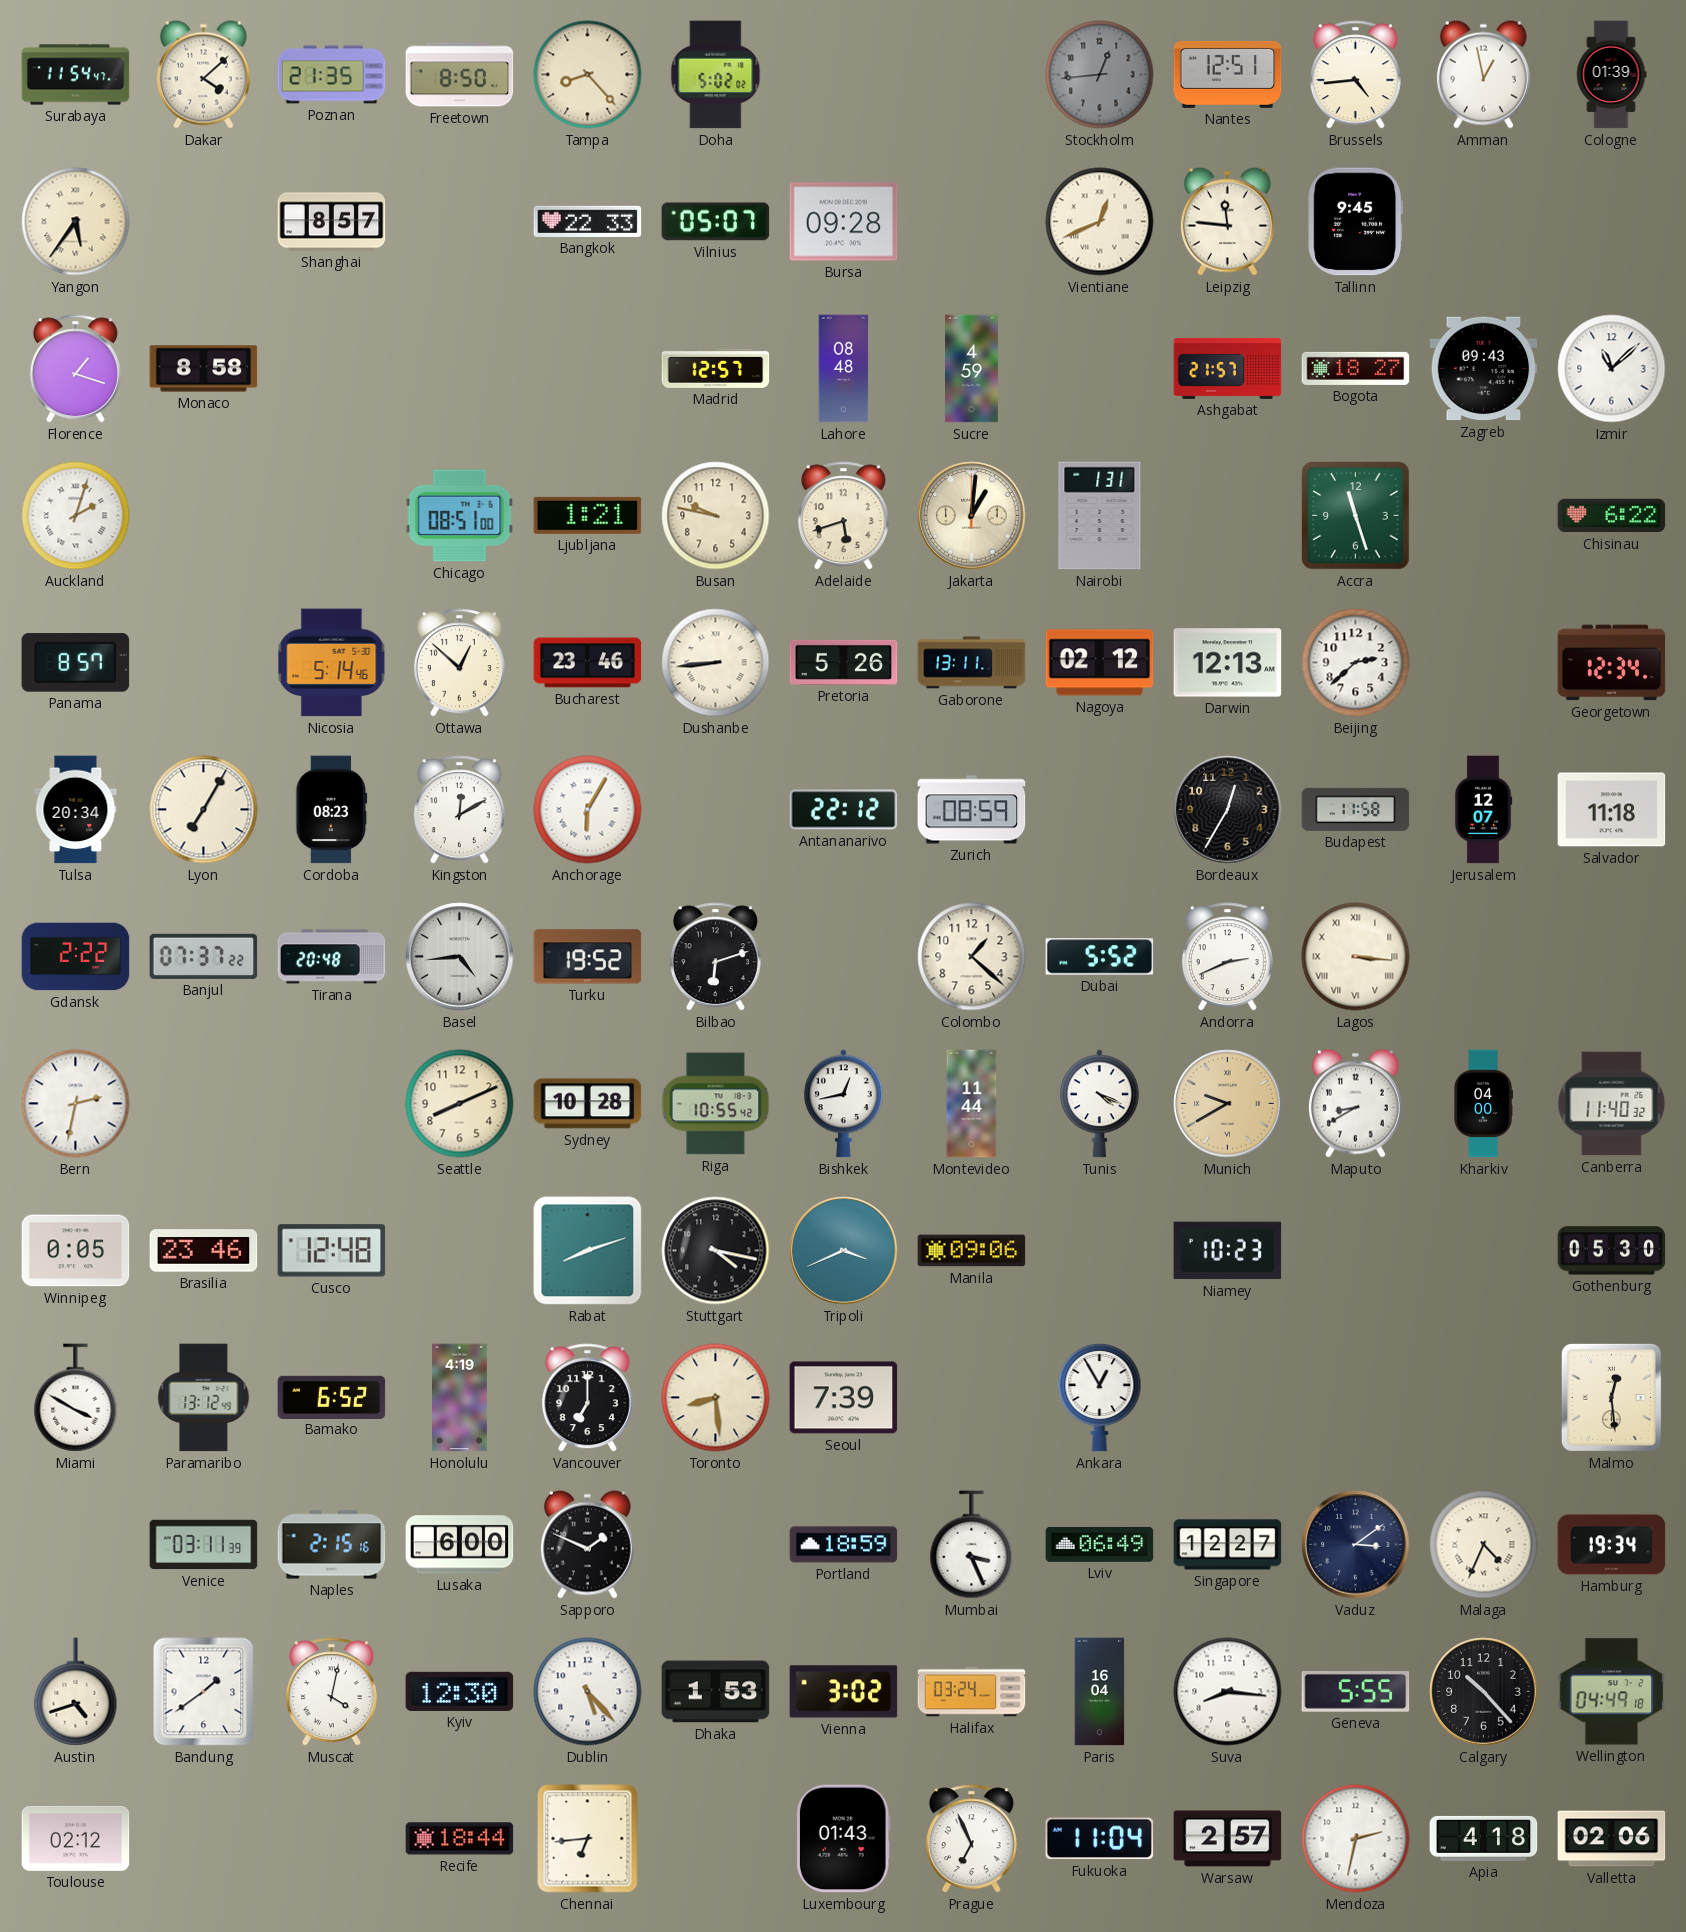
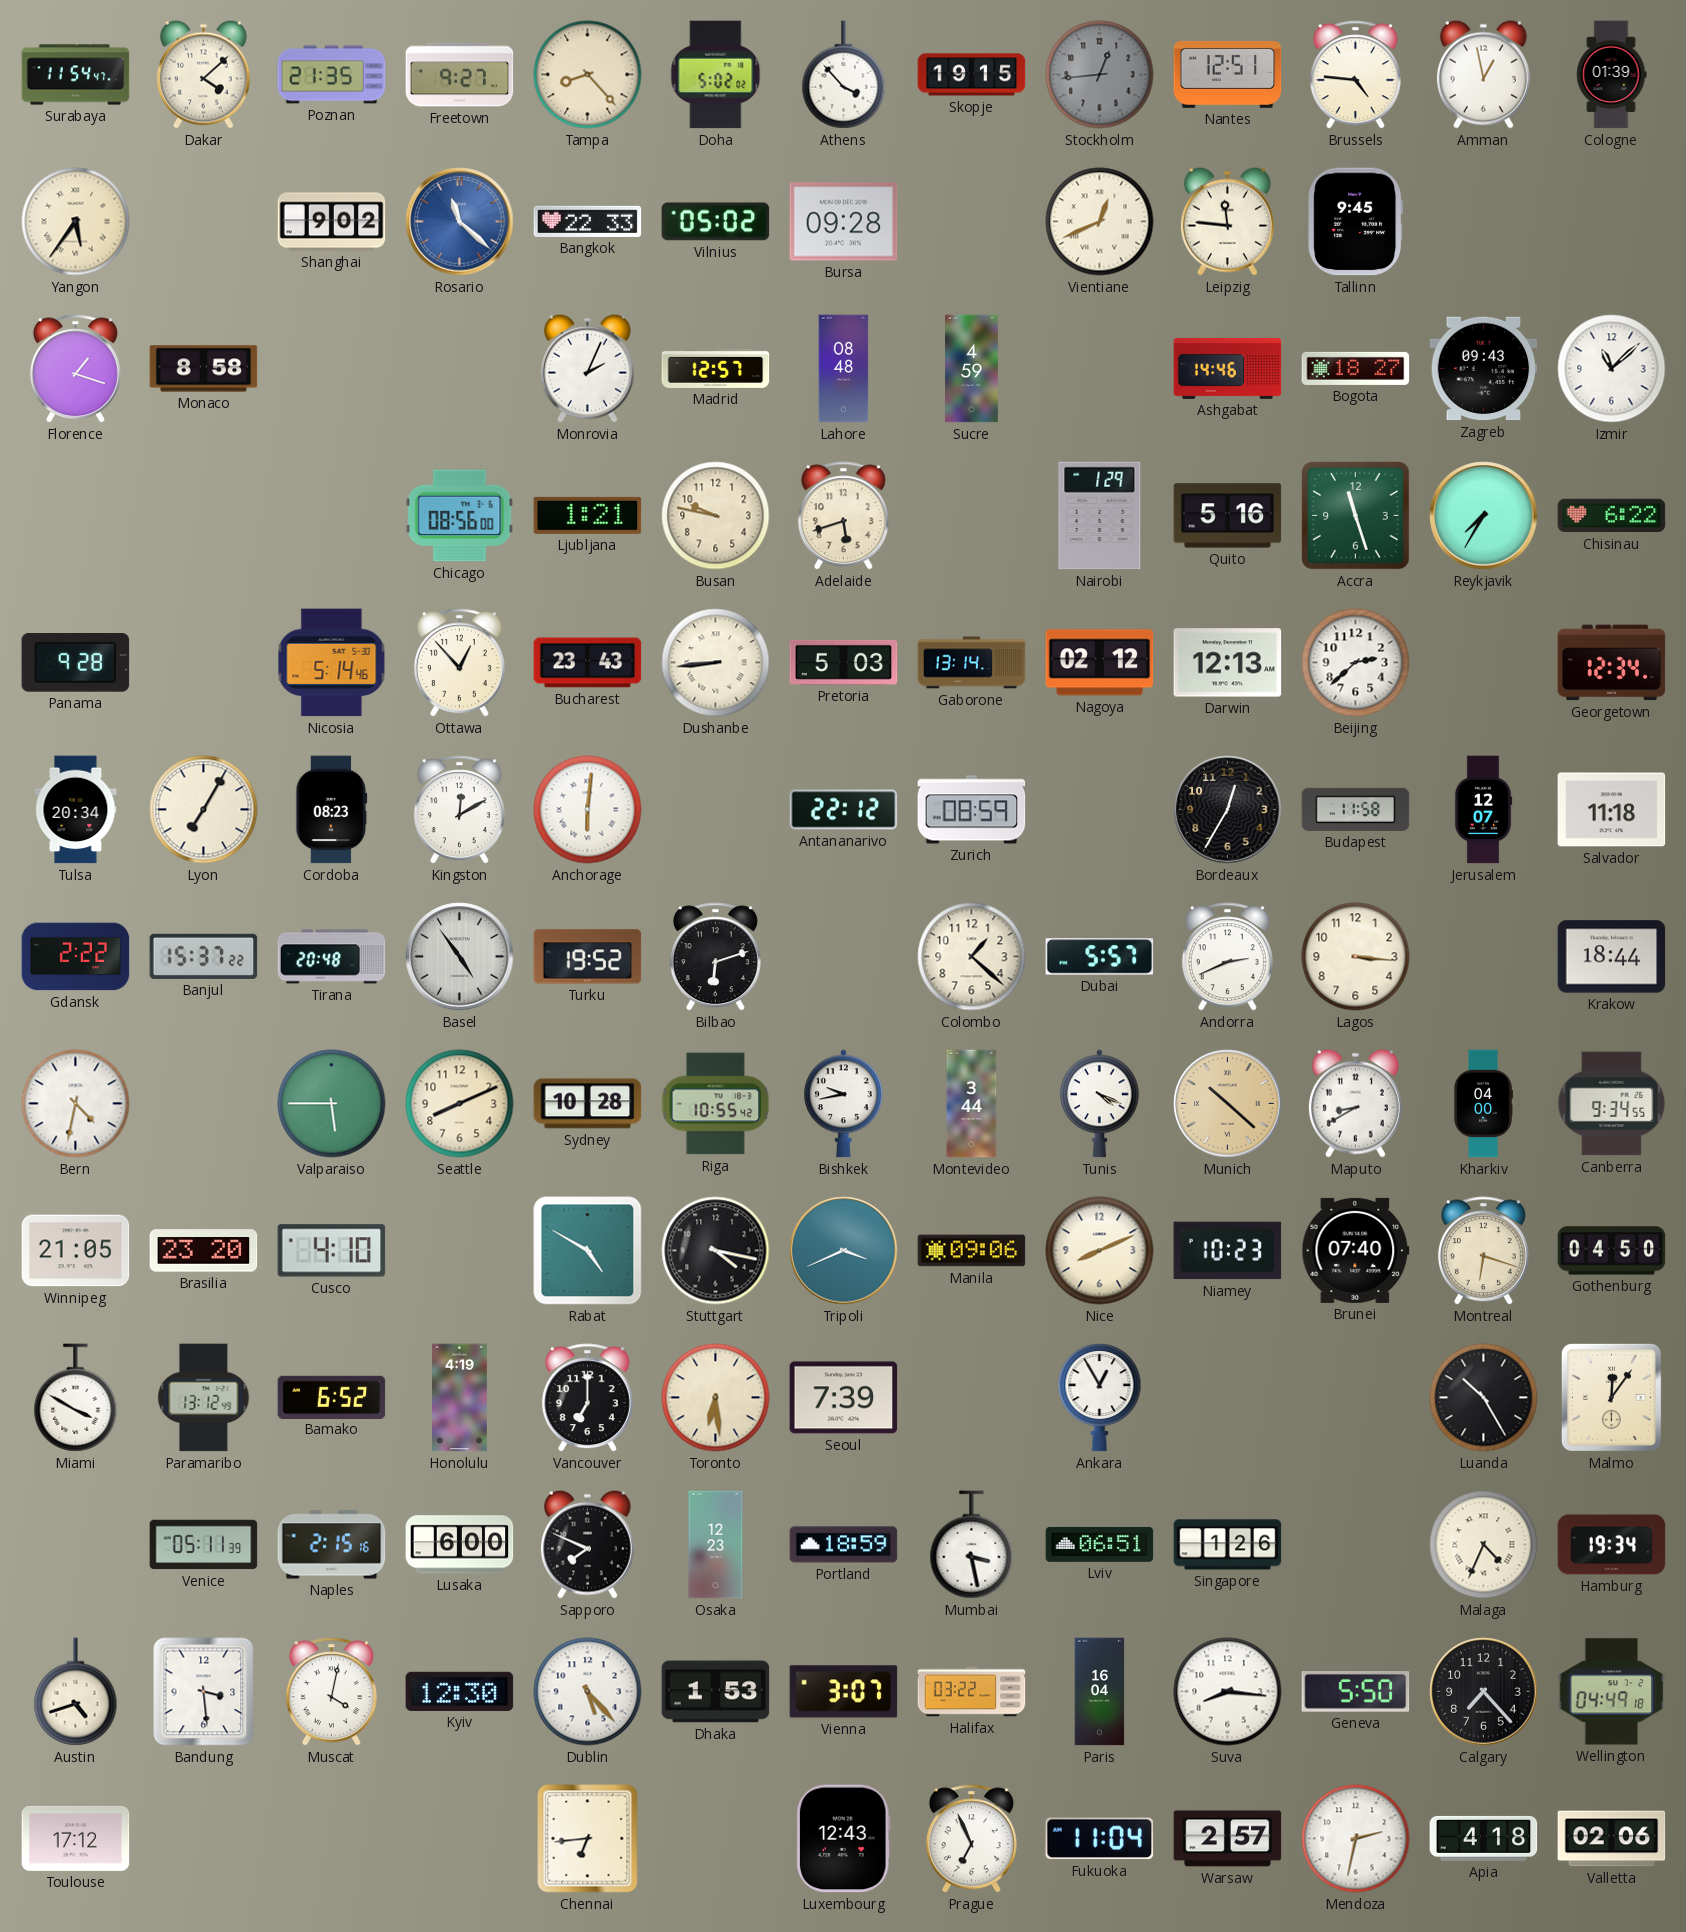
Freetown: 8:50 -> 9:27
Athens: none -> 3:53
Skopje: none -> 19:15
Brussels: 4:44 -> 4:46
Shanghai: 8:57 -> 9:02
Rosario: none -> 11:22
Vilnius: 05:07 -> 05:02
Monrovia: none -> 2:04
Ashgabat: 21:57 -> 14:46
Auckland: 2:03 -> none
Chicago: 08:51 -> 08:56
Jakarta: 1:01 -> none
Nairobi: 1:31 -> 1:29
Quito: none -> 5:16
Reykjavik: none -> 7:35
Panama: 8:57 -> 9:28
Ottawa: 12:52 -> 12:53
Bucharest: 23:46 -> 23:43
Pretoria: 5:26 -> 5:03
Gaborone: 13:11 -> 13:14
Anchorage: 6:05 -> 6:01
Banjul: 07:37 -> 15:37
Basel: 4:44 -> 4:54
Dubai: 5:52 -> 5:57
Lagos numerals: Roman -> Arabic
Krakow: none -> 18:44
Bern: 2:32 -> 4:32
Valparaiso: none -> 5:45
Bishkek: 12:43 -> 9:43
Montevideo: 11:44 -> 3:44
Munich: 9:40 -> 10:22
Canberra: 11:40 -> 9:34
Winnipeg: 0:05 -> 21:05
Brasilia: 23:46 -> 23:20
Cusco: 12:48 -> 4:10
Rabat: 8:12 -> 4:50
Nice: none -> 8:11
Brunei: none -> 07:40
Montreal: none -> 6:18
Gothenburg: 05:30 -> 04:50
Toronto: 8:29 -> 6:29
Luanda: none -> 10:25
Malmo: 12:29 -> 12:06
Venice: 03:11 -> 05:11
Sapporo: 1:49 -> 7:49
Osaka: none -> 12:23
Mumbai: 3:26 -> 3:28
Lviv: 06:49 -> 06:51
Singapore: 12:27 -> 1:26
Vaduz: 3:09 -> none
Bandung: 1:39 -> 3:29
Vienna: 3:02 -> 3:07
Halifax: 03:24 -> 03:22
Geneva: 5:55 -> 5:50
Calgary: 10:23 -> 7:23
Toulouse: 02:12 -> 17:12
Recife: 18:44 -> none
Luxembourg: 01:43 -> 12:43
